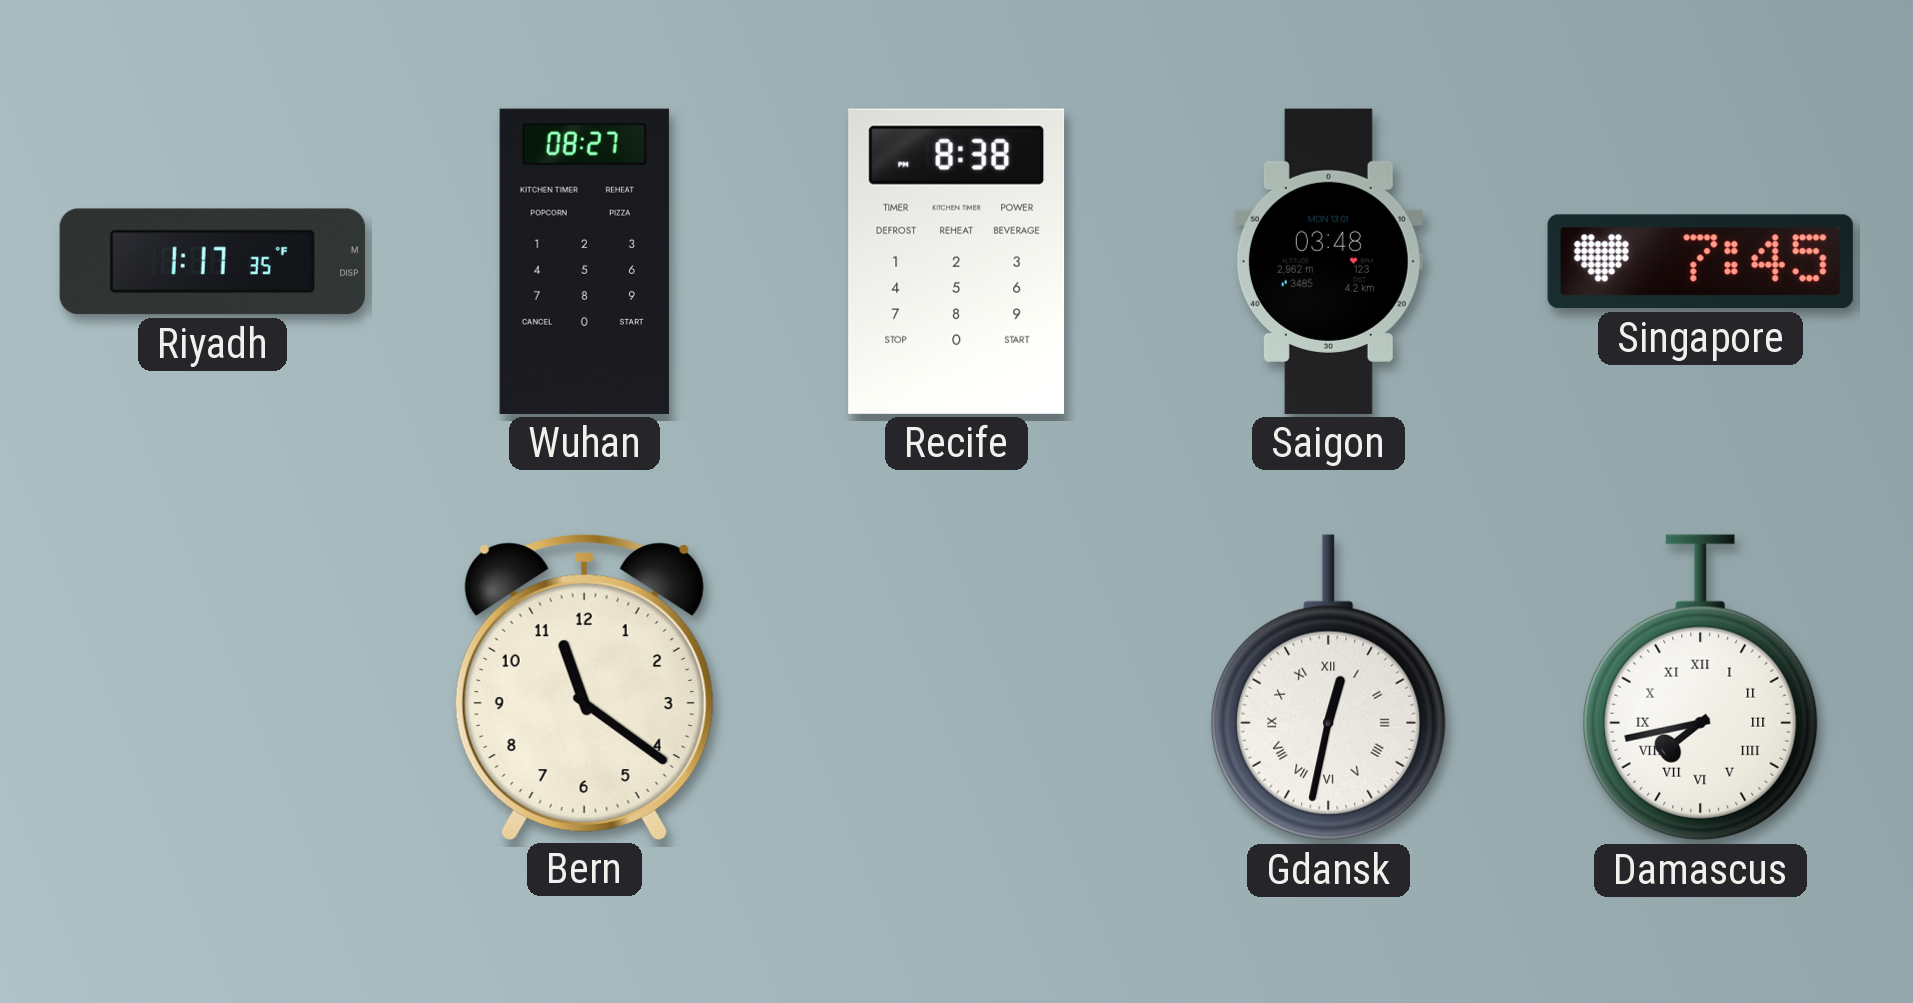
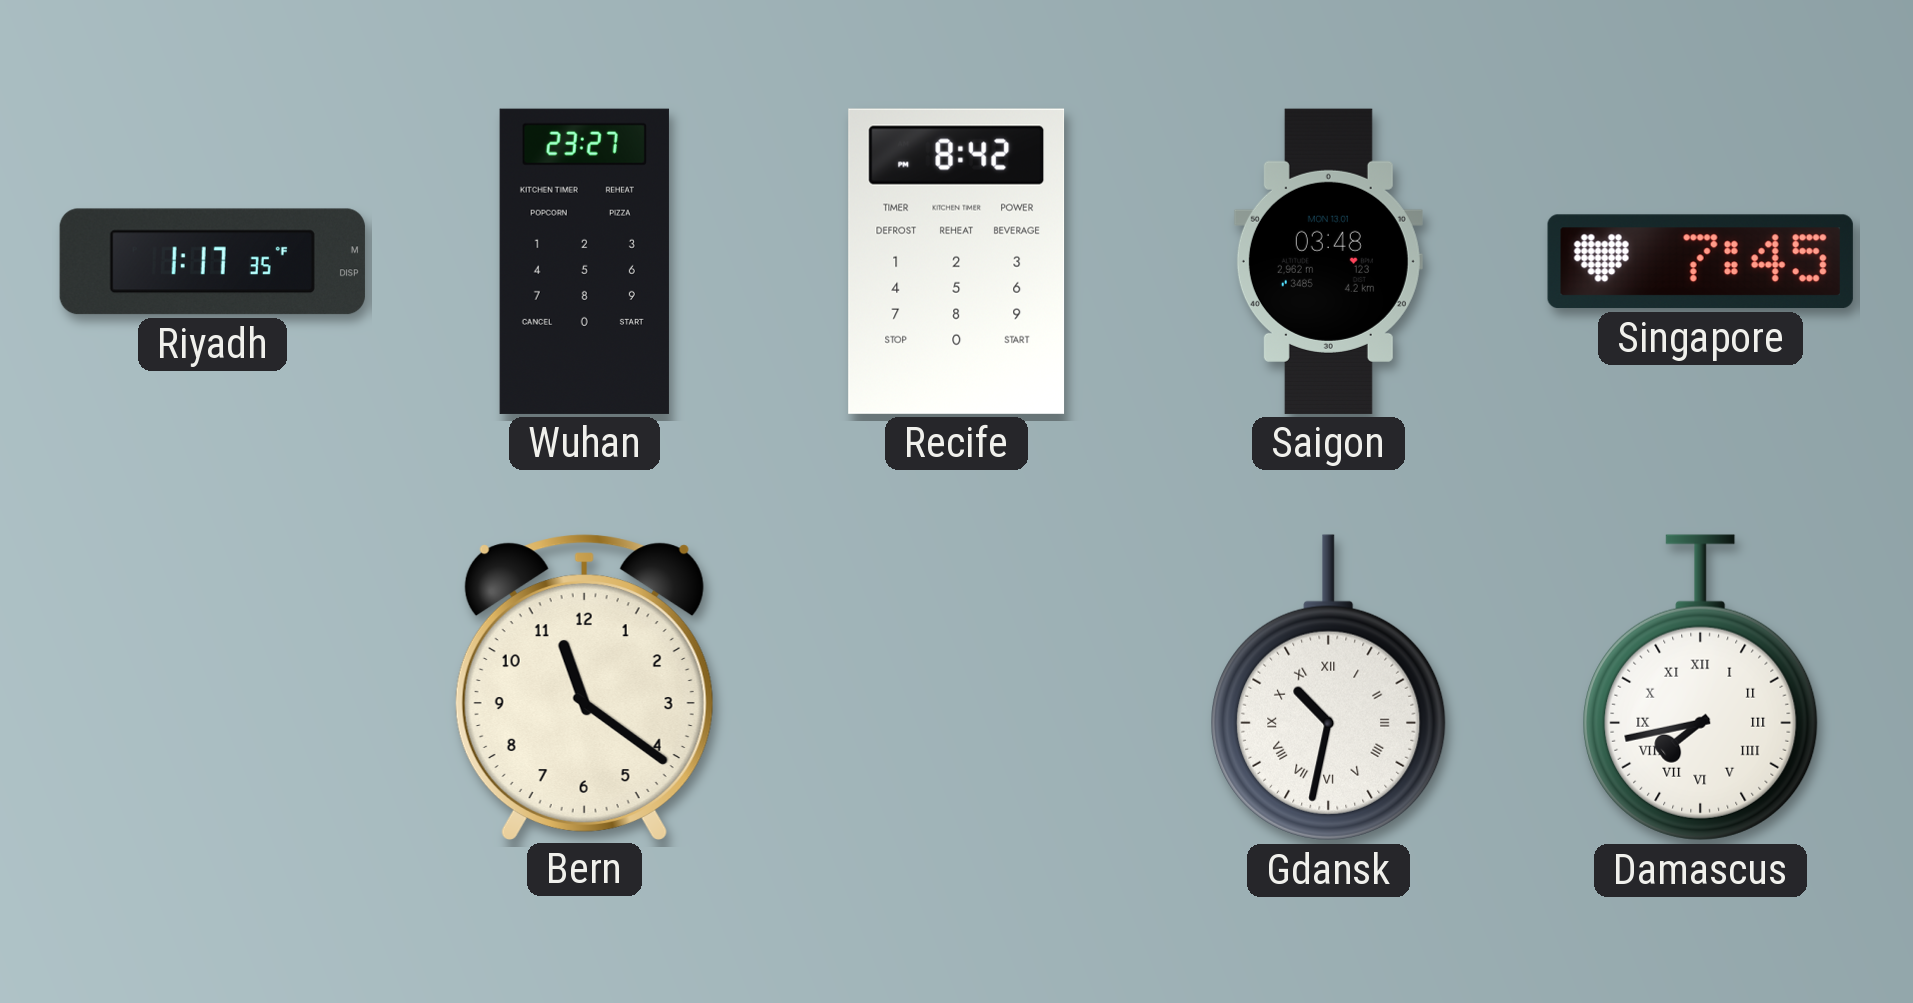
Wuhan: 08:27 -> 23:27
Recife: 8:38 -> 8:42
Gdansk: 12:32 -> 10:32
